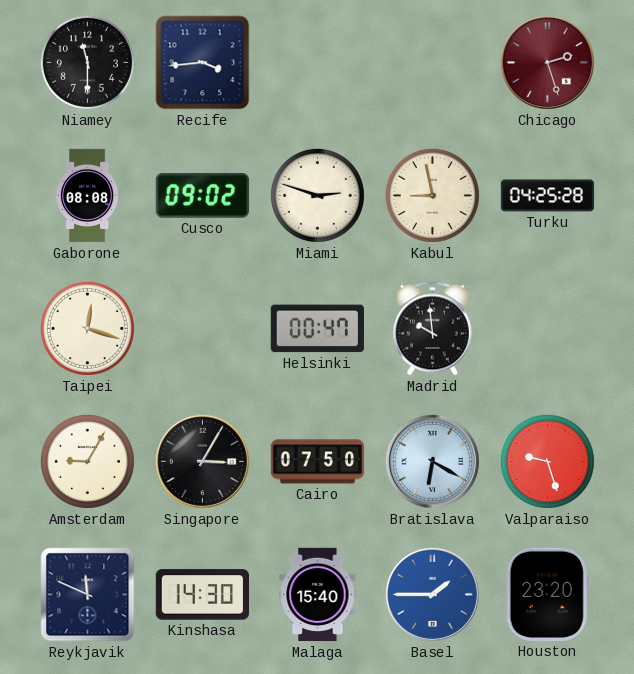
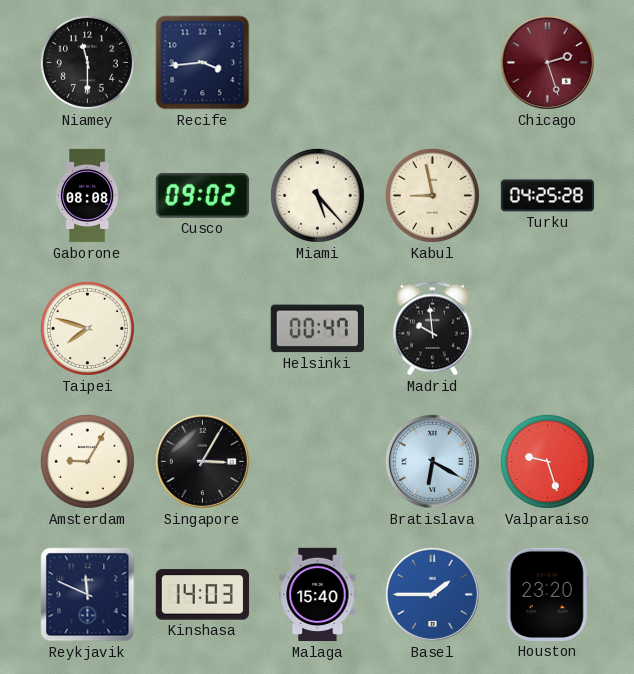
Miami: 2:48 -> 5:23
Taipei: 12:18 -> 7:48
Cairo: 07:50 -> none
Kinshasa: 14:30 -> 14:03
